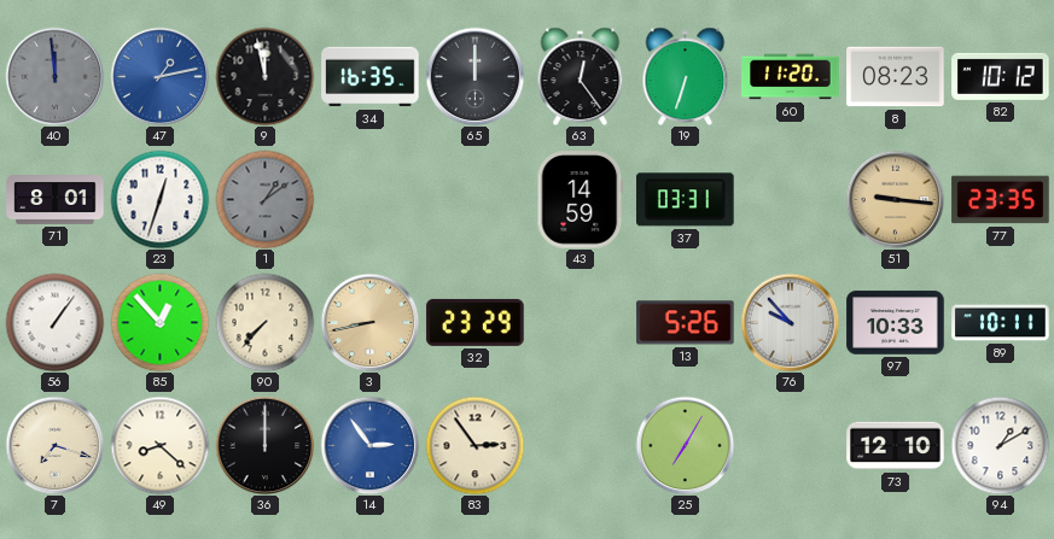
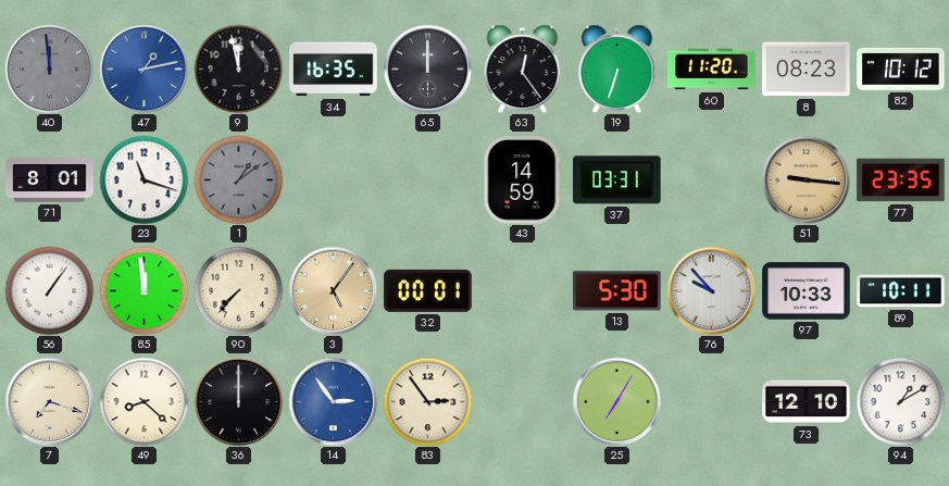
23: 12:33 -> 11:18
85: 12:53 -> 11:59
3: 8:43 -> 5:06
32: 23:29 -> 00:01
13: 5:26 -> 5:30
